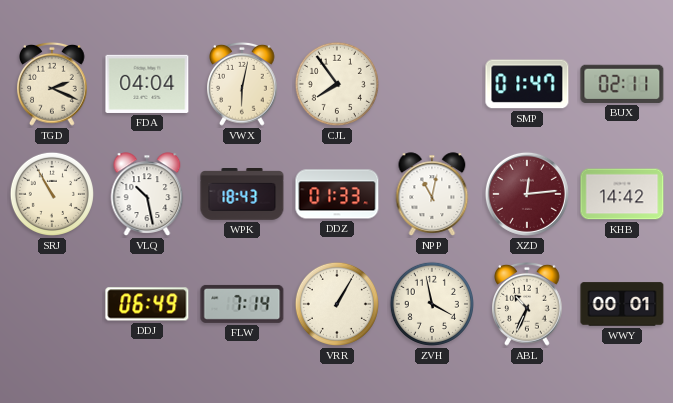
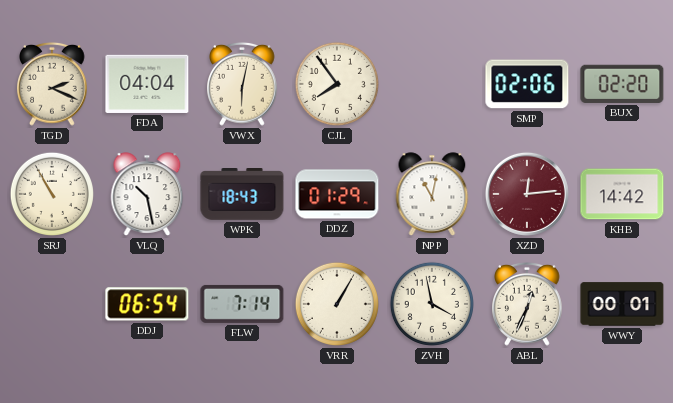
SMP: 01:47 -> 02:06
BUX: 02:11 -> 02:20
DDZ: 01:33 -> 01:29
DDJ: 06:49 -> 06:54
ABL: 10:34 -> 12:34
